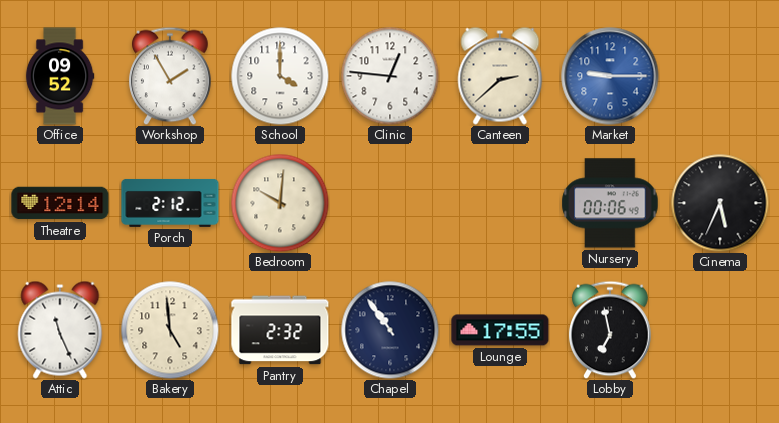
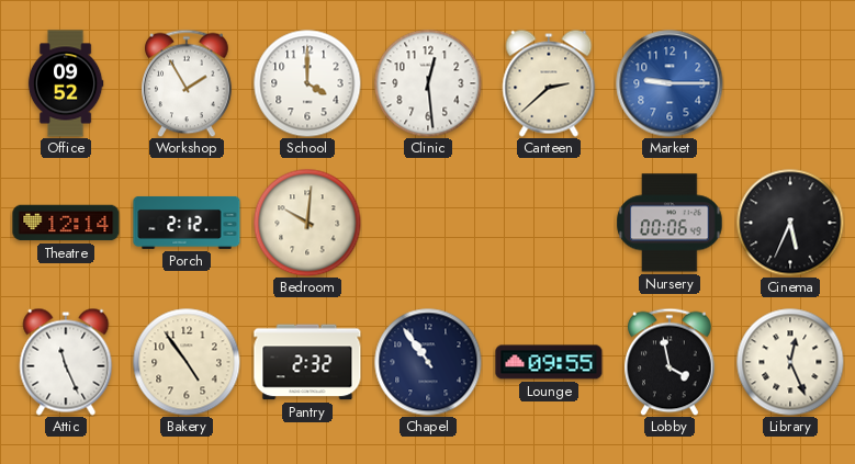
Clinic: 12:46 -> 12:29
Bakery: 4:59 -> 4:54
Lounge: 17:55 -> 09:55
Lobby: 6:58 -> 3:58
Library: none -> 12:26
